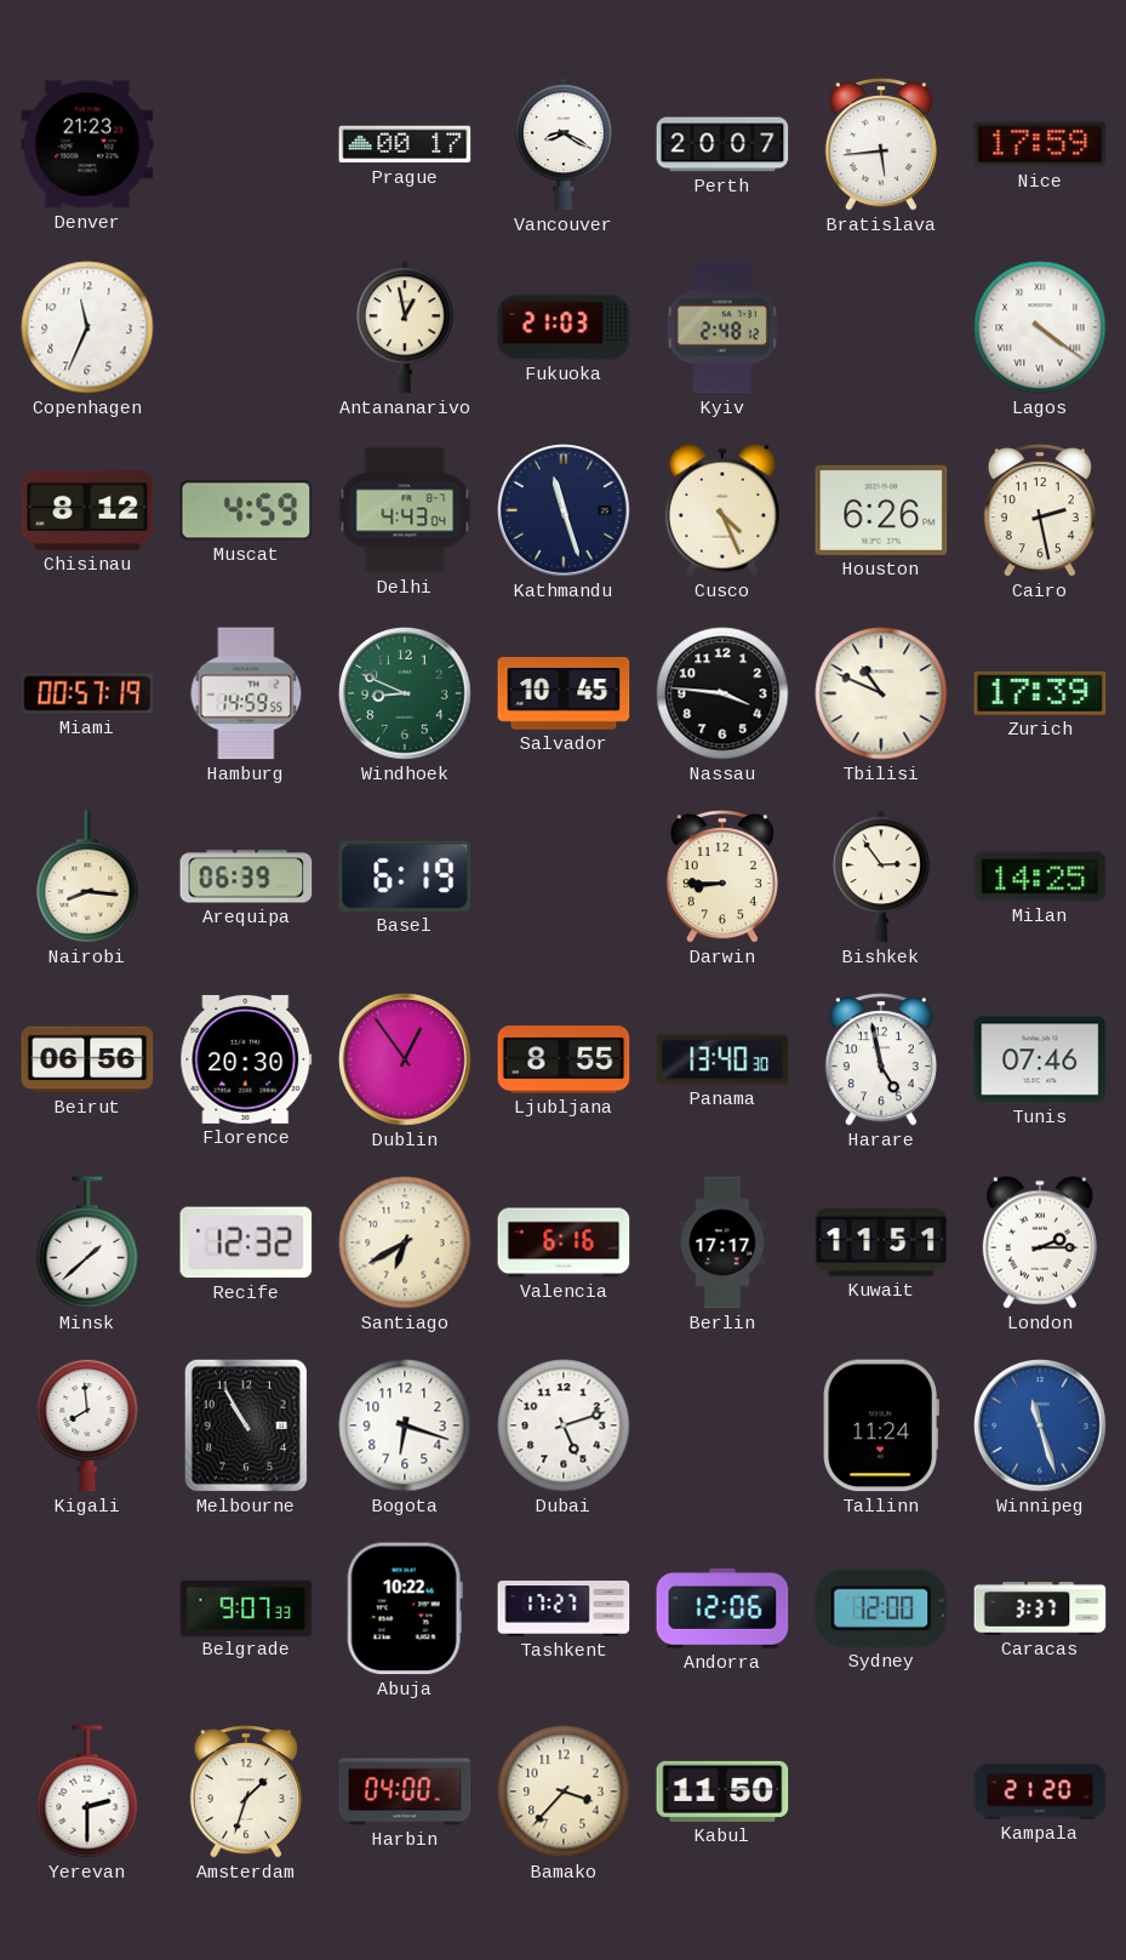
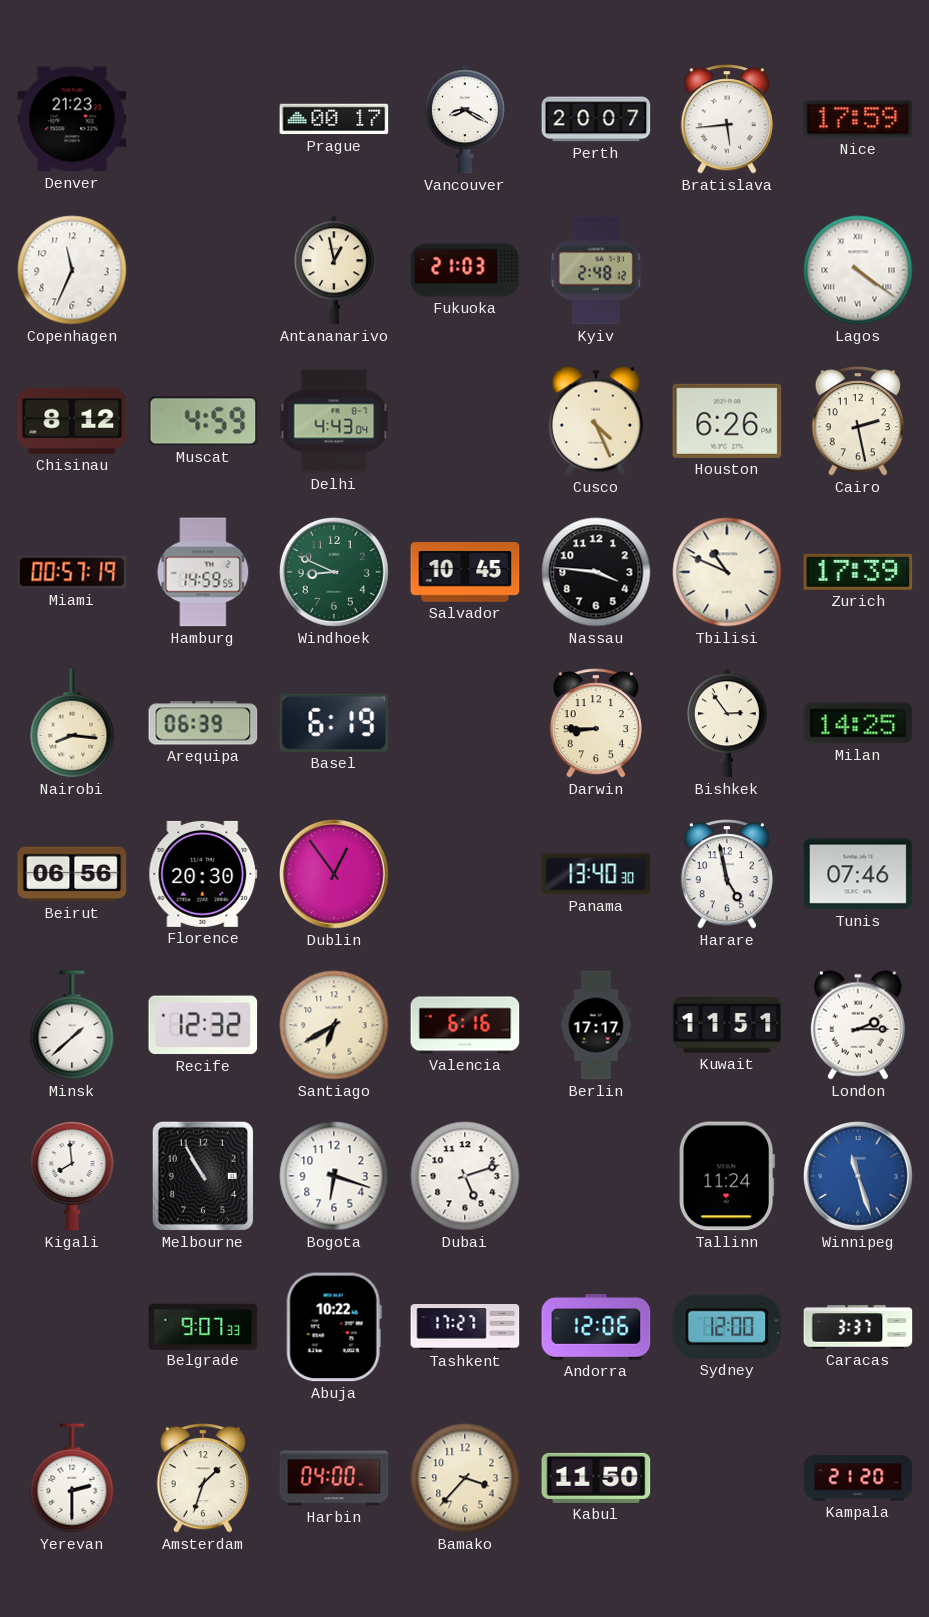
Kathmandu: 11:27 -> none
Ljubljana: 8:55 -> none
